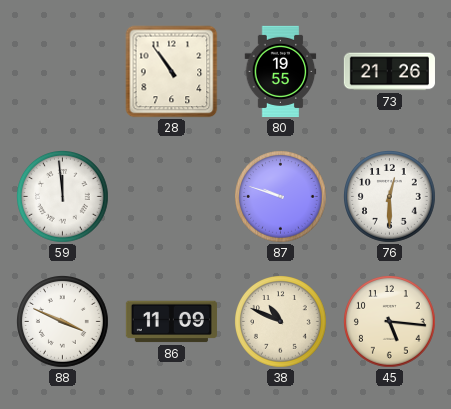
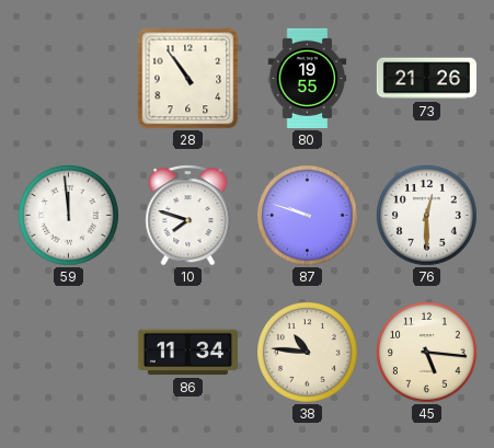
10: none -> 7:48
88: 3:49 -> none
86: 11:09 -> 11:34
38: 10:49 -> 10:46
